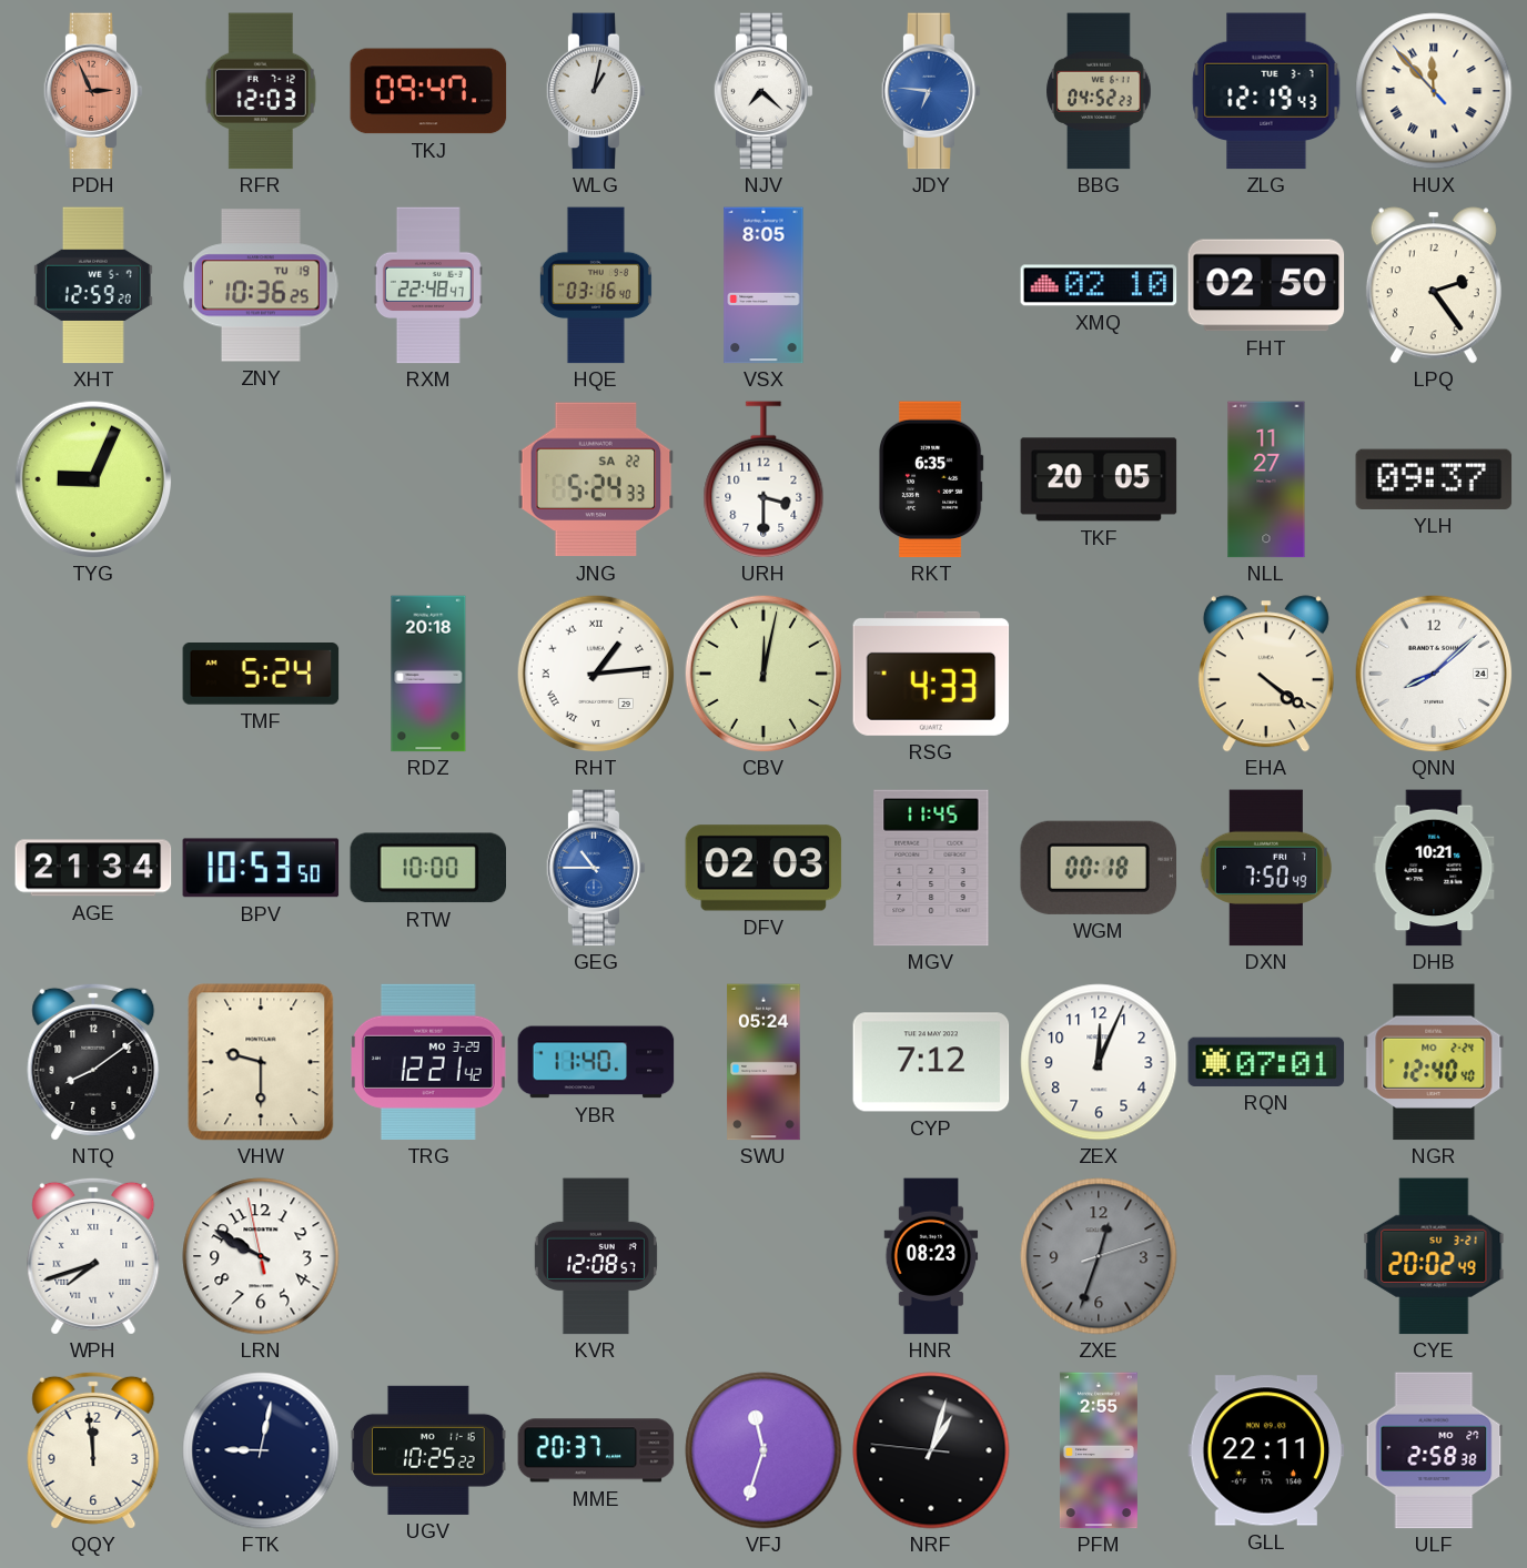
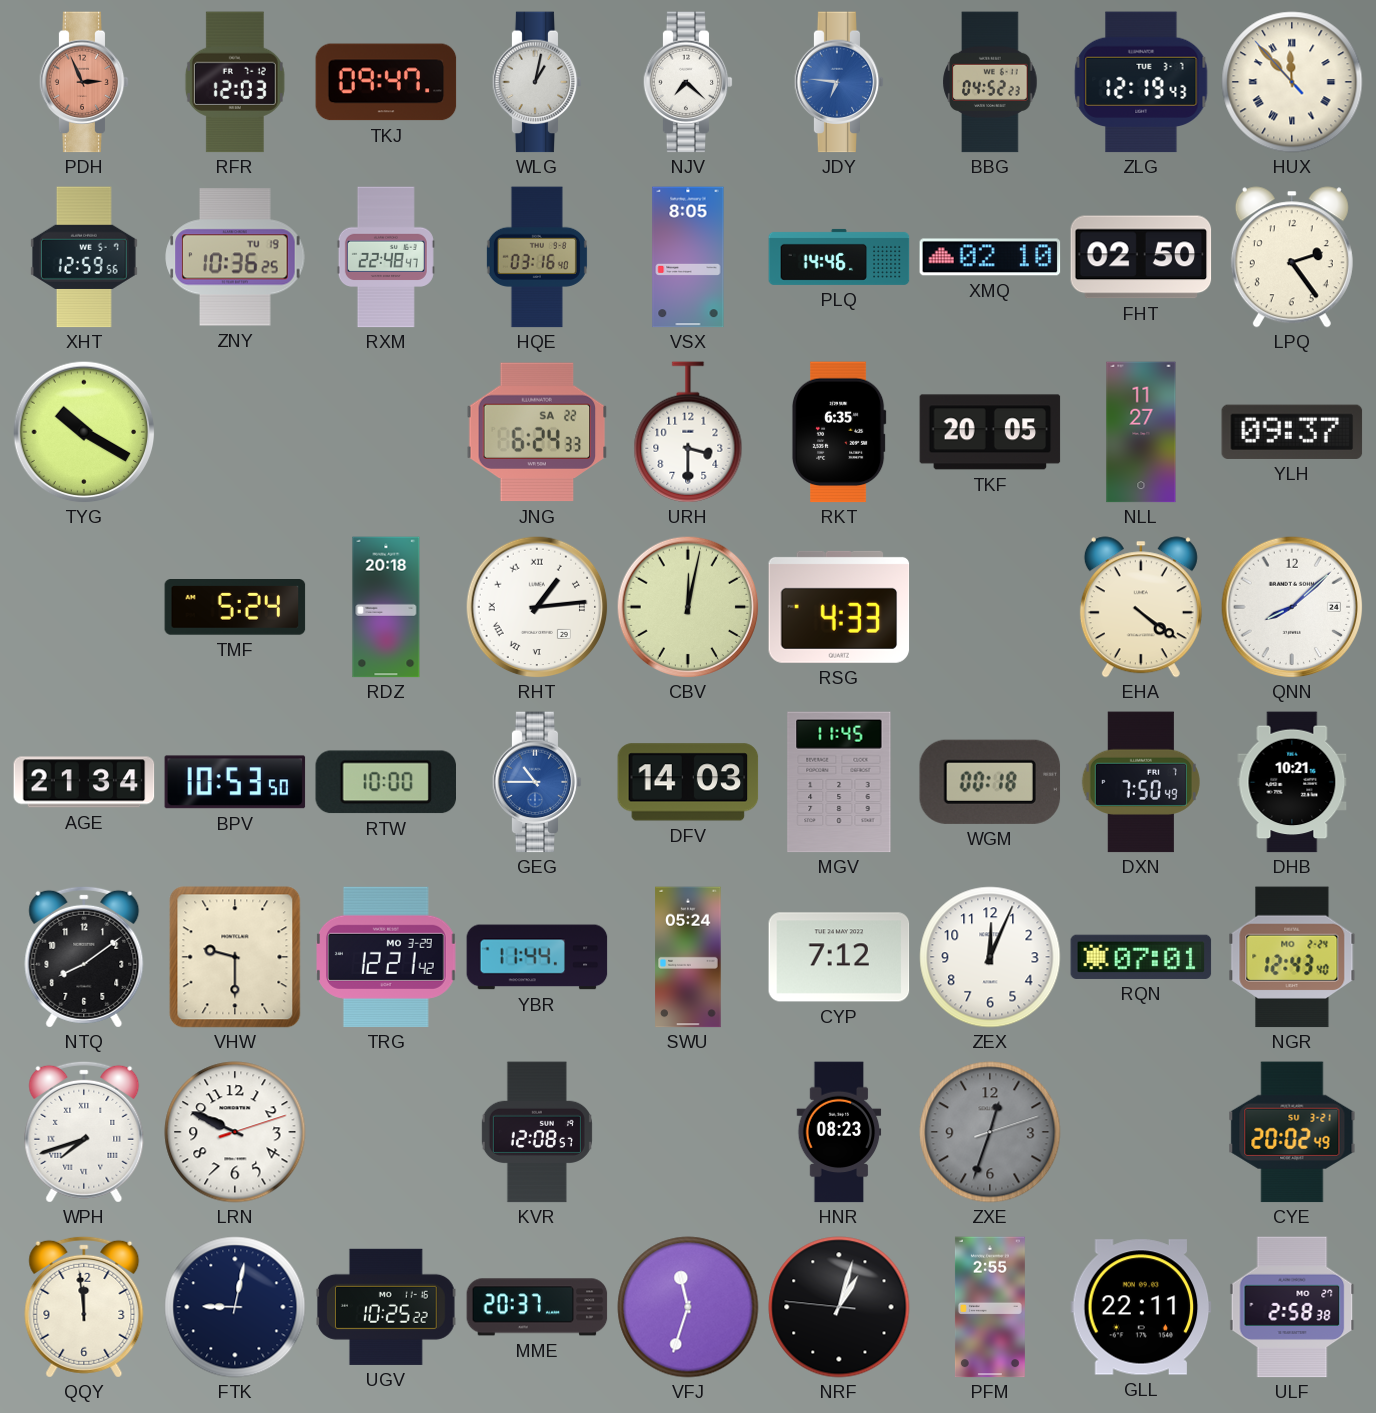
XHT: 12:59:20 -> 12:59:56
PLQ: none -> 14:46
TYG: 9:04 -> 10:20
JNG: 5:24 -> 6:24
DFV: 02:03 -> 14:03
YBR: 11:40 -> 11:44
NGR: 12:40 -> 12:43
LRN: 9:49:58 -> 9:49:12
